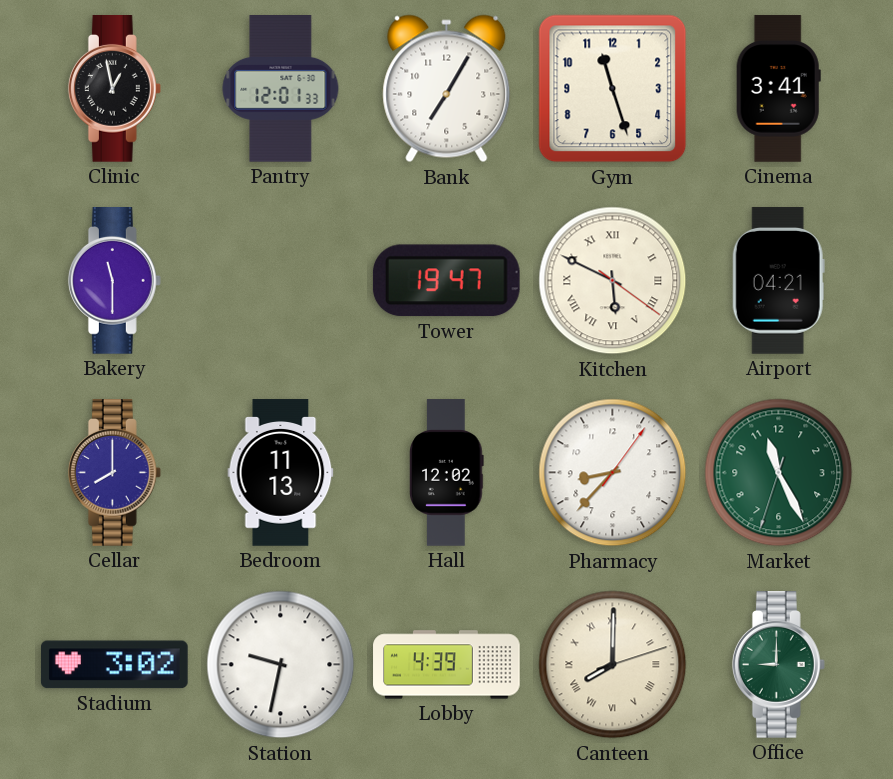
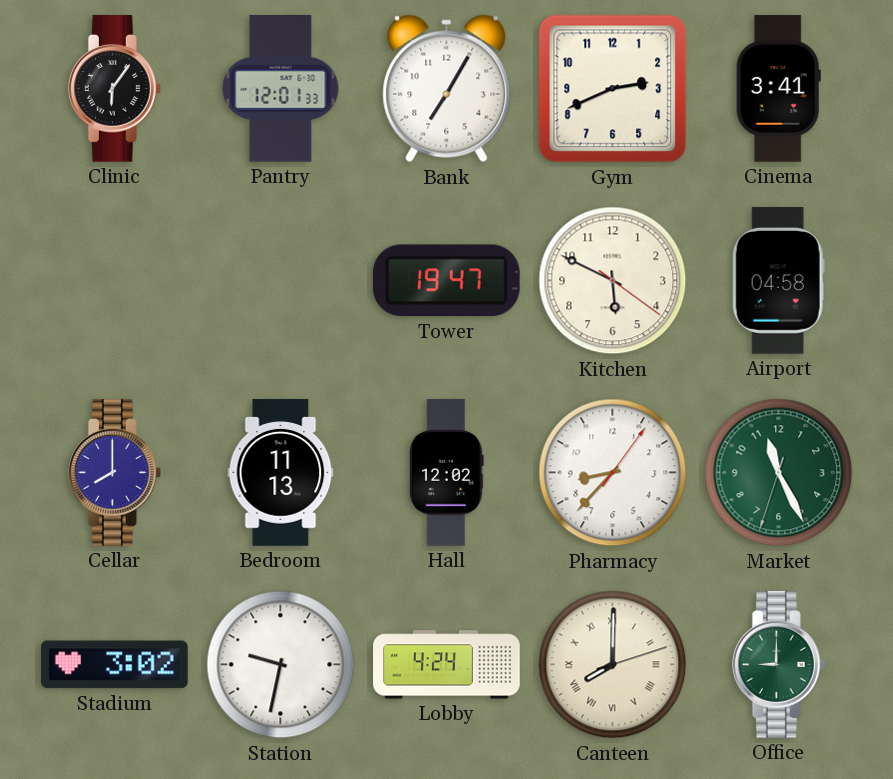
Clinic: 12:58 -> 6:06
Gym: 11:27 -> 2:41
Bakery: 11:30 -> none
Kitchen numerals: Roman -> Arabic
Airport: 04:21 -> 04:58
Lobby: 4:39 -> 4:24
